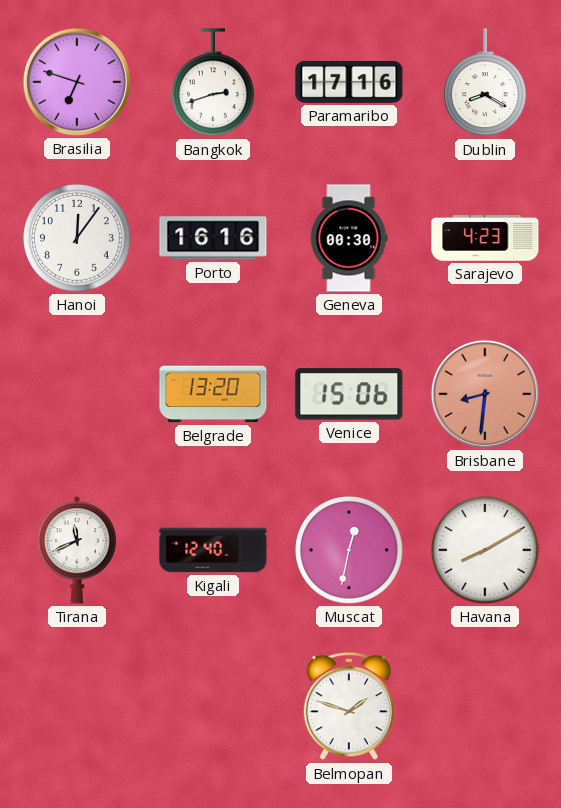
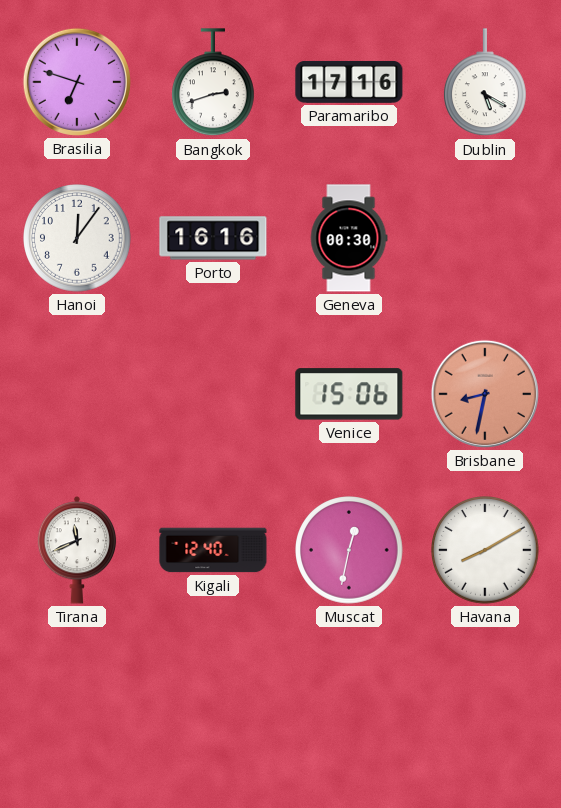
Dublin: 8:20 -> 5:20
Sarajevo: 4:23 -> none
Belgrade: 13:20 -> none
Brisbane: 8:31 -> 8:32
Belmopan: 1:48 -> none
